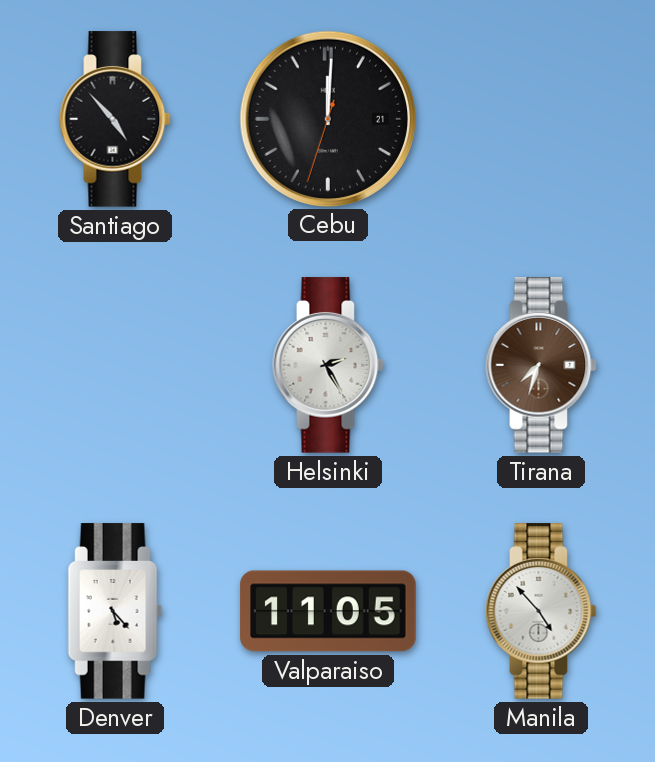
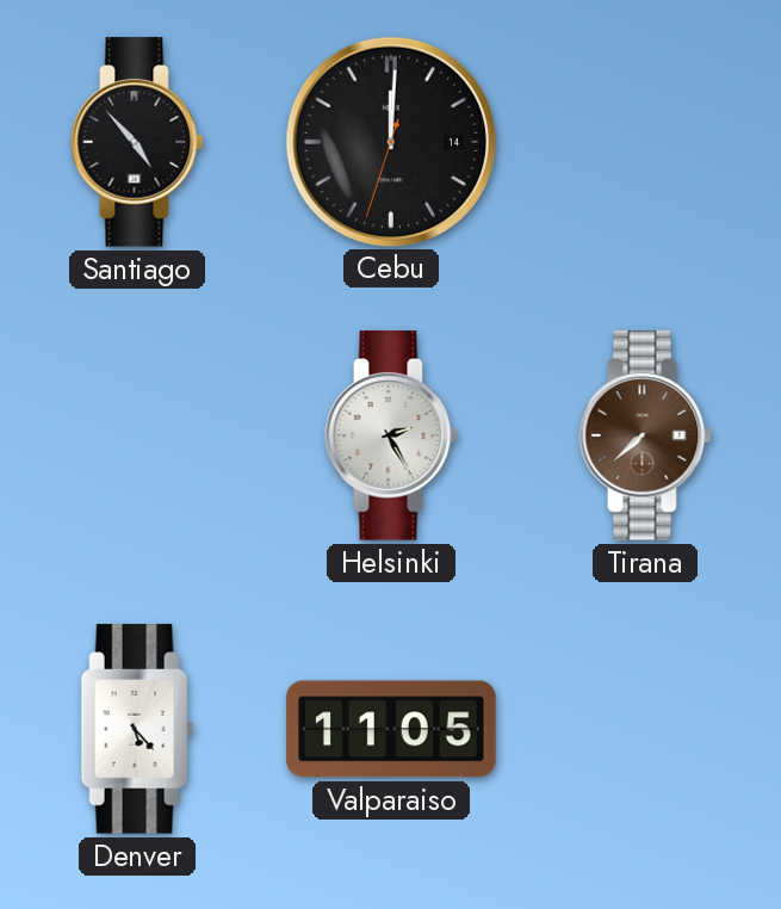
Cebu date: 21 -> 14
Tirana: 7:33 -> 7:38
Manila: 4:53 -> none
